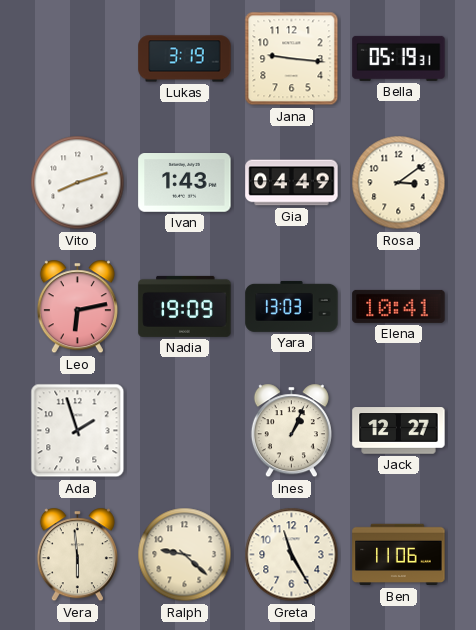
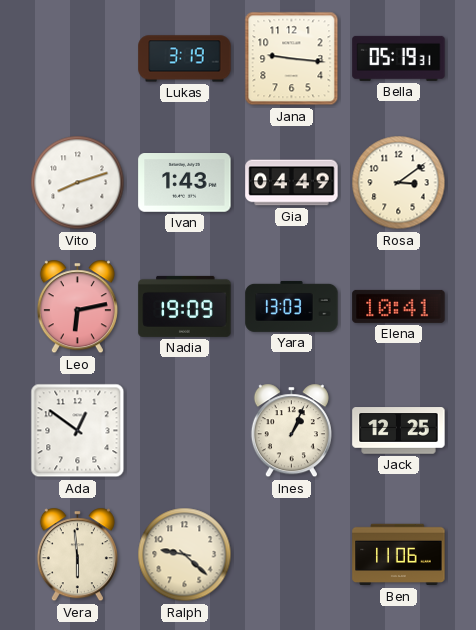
Ada: 1:57 -> 12:51
Jack: 12:27 -> 12:25
Greta: 11:25 -> none
